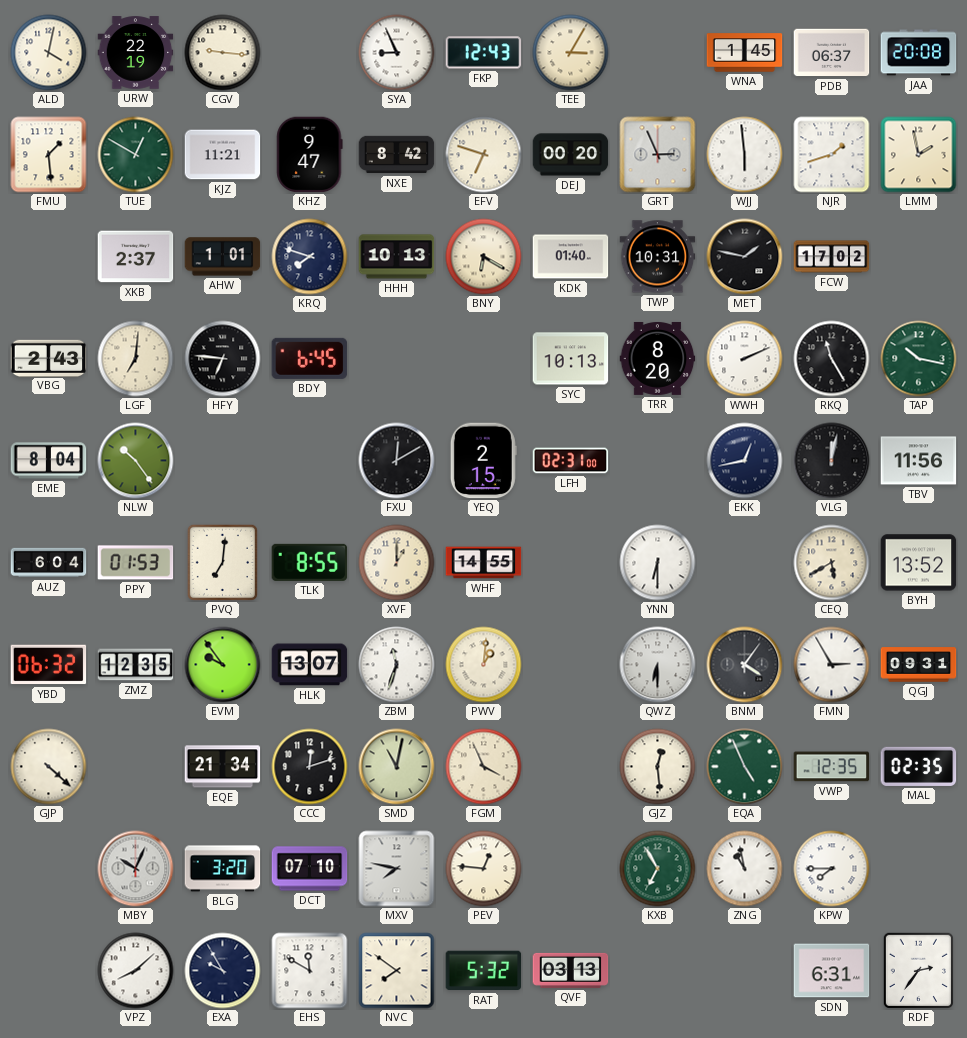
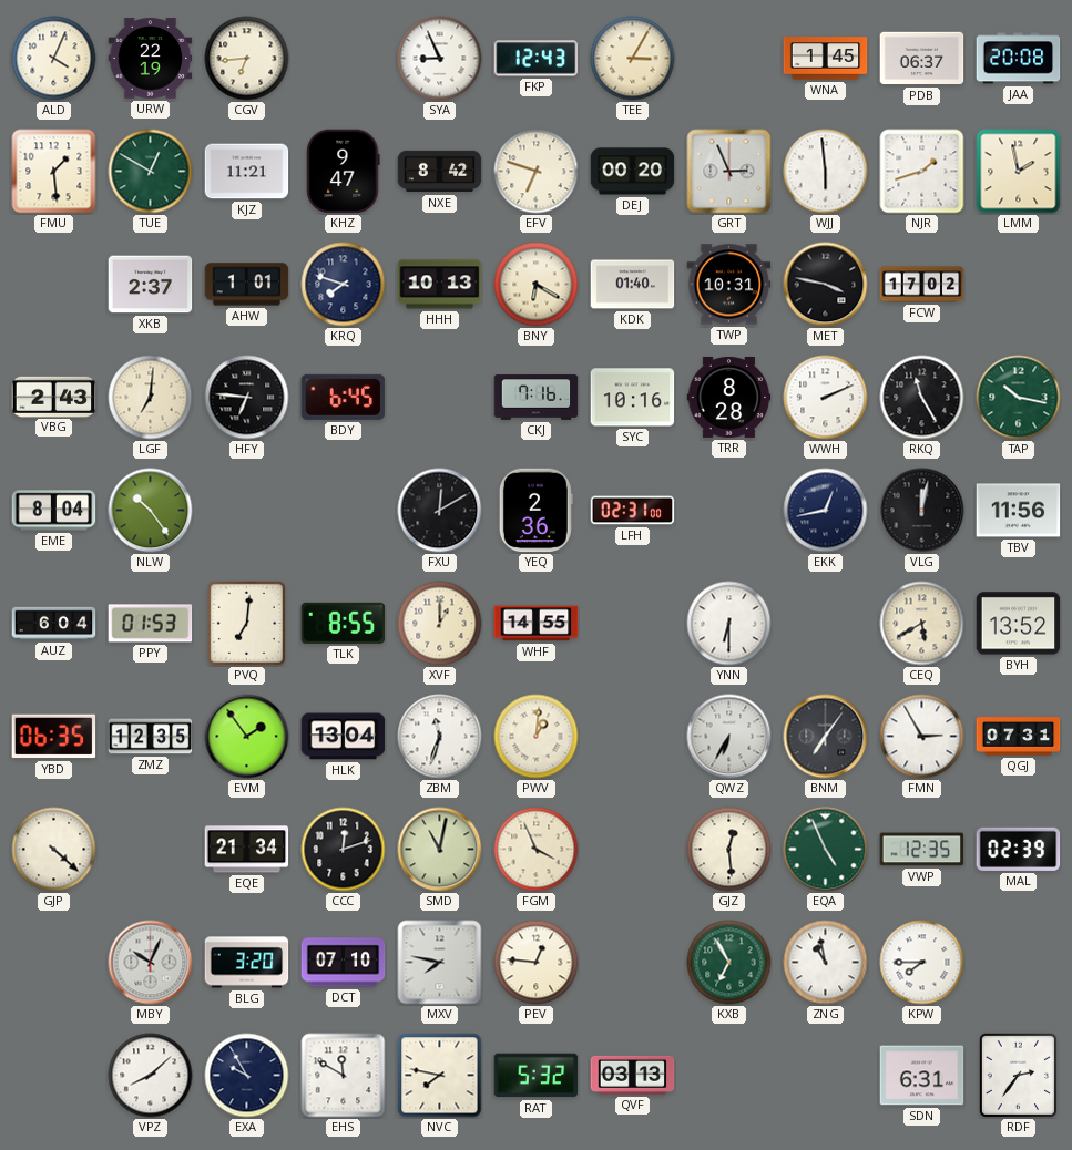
ALD: 4:02 -> 4:04
CGV: 9:16 -> 6:44
MET: 1:47 -> 3:47
CKJ: none -> 7:16
SYC: 10:13 -> 10:16
TRR: 8:20 -> 8:28
YEQ: 2:15 -> 2:36
YBD: 06:32 -> 06:35
EVM: 9:54 -> 1:54
HLK: 13:07 -> 13:04
QWZ: 6:30 -> 6:35
BNM: 4:06 -> 7:06
QGJ: 09:31 -> 07:31
MAL: 02:35 -> 02:39
NVC: 7:51 -> 7:47
